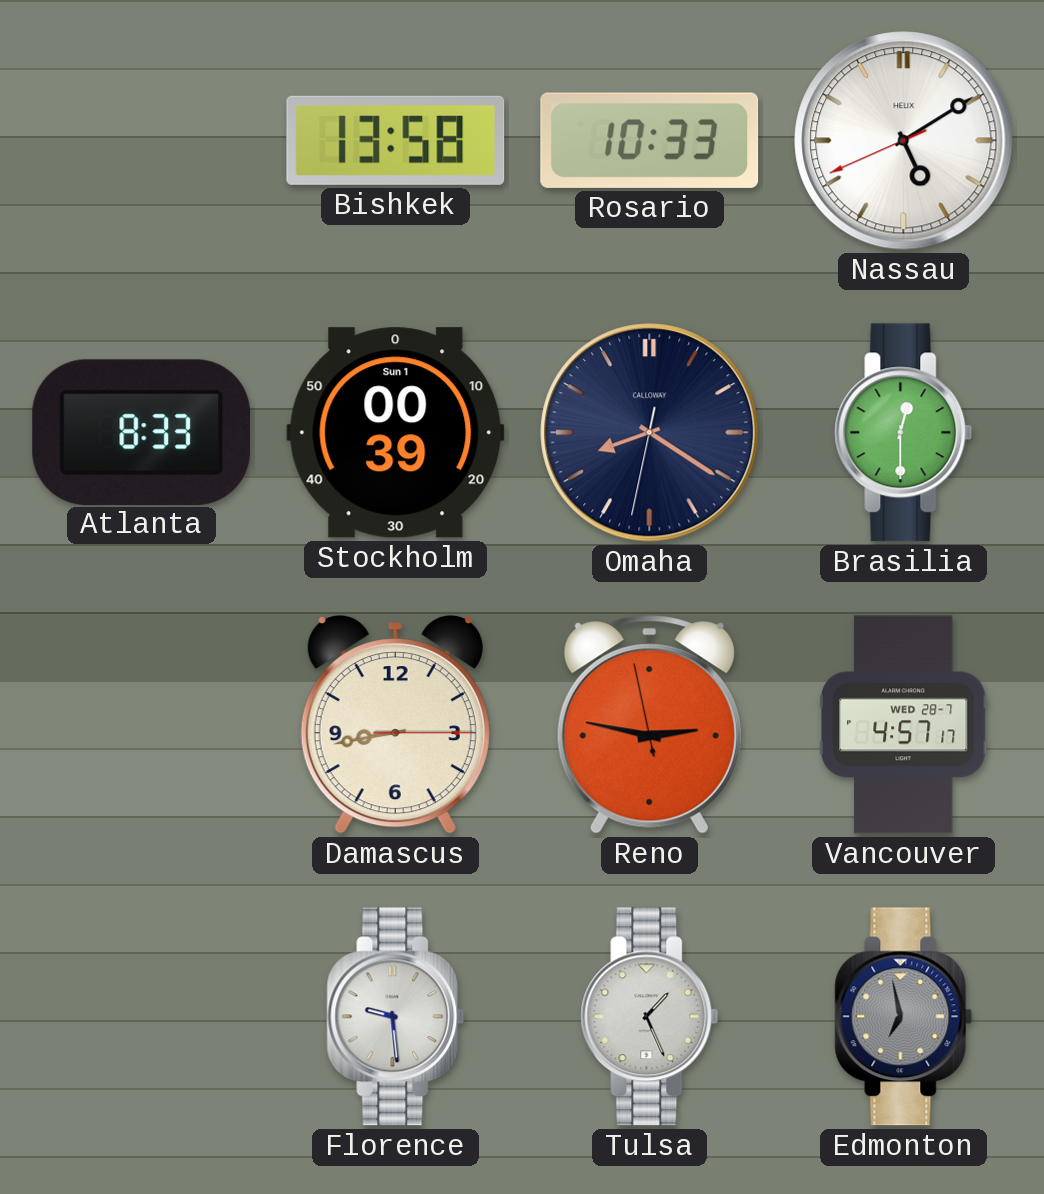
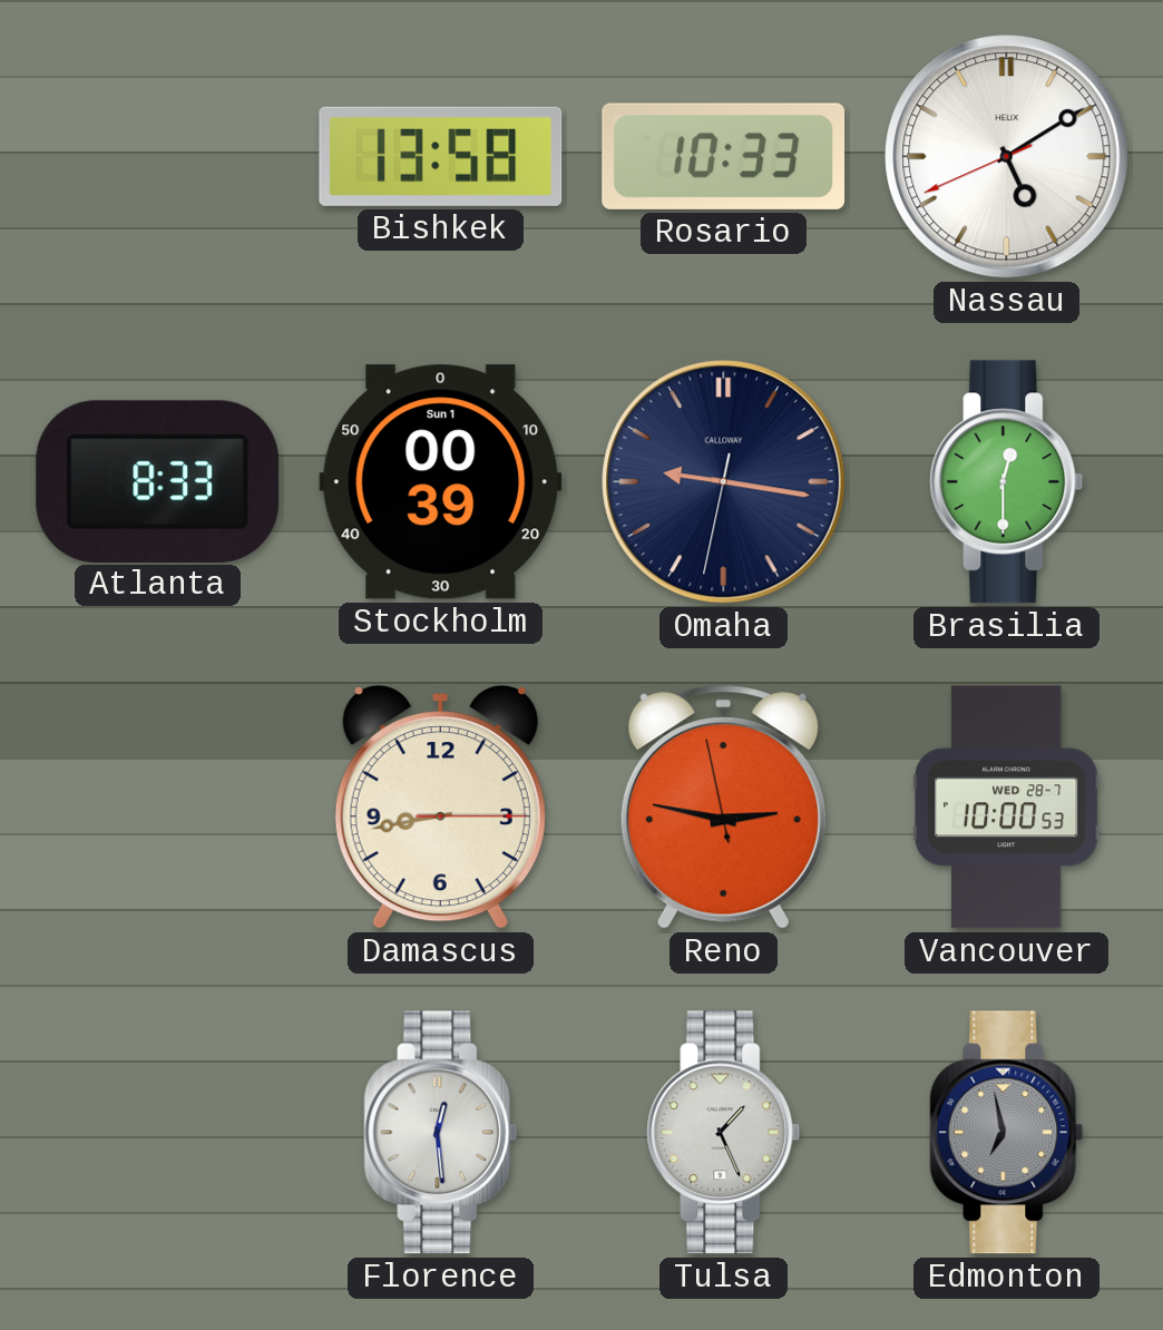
Omaha: 8:20 -> 9:16
Vancouver: 4:57 -> 10:00
Florence: 9:29 -> 12:29
